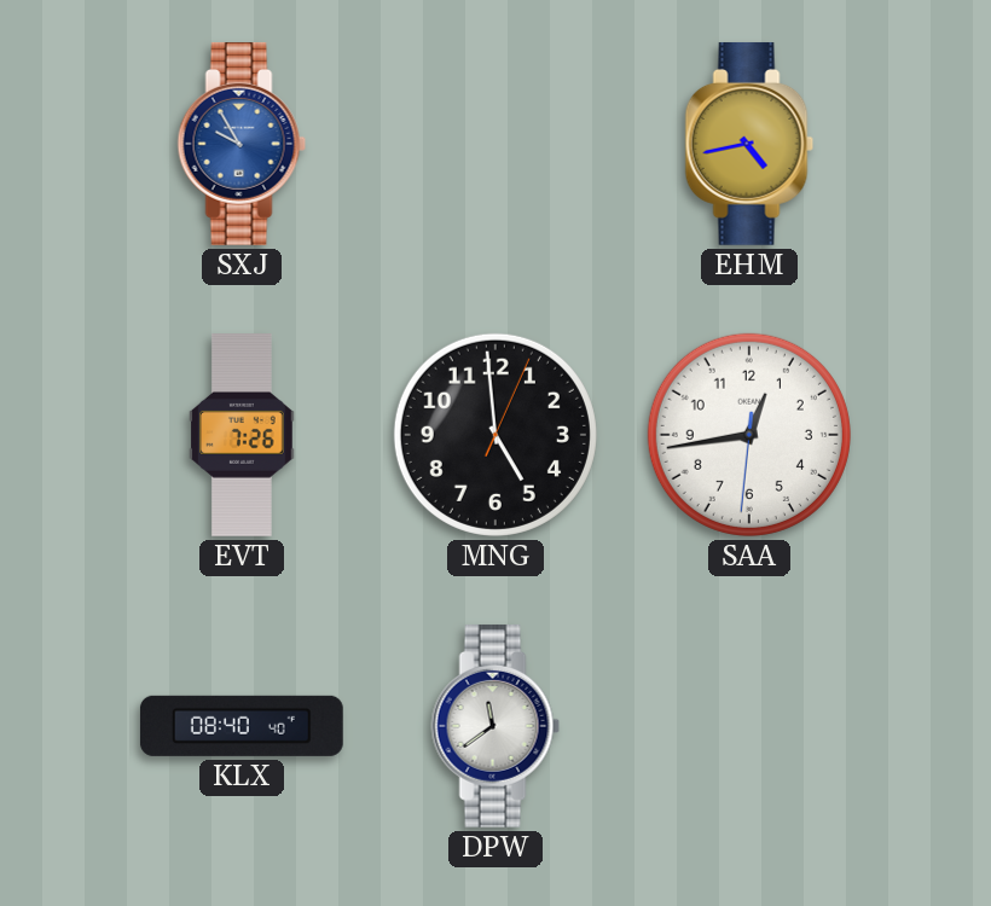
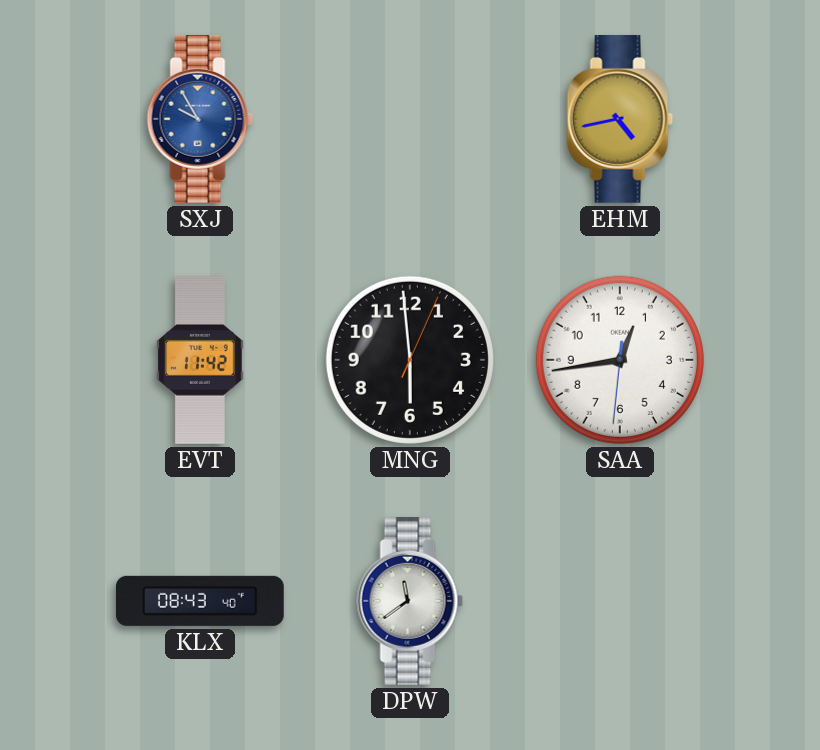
EVT: 7:26 -> 11:42
MNG: 4:59 -> 5:59
KLX: 08:40 -> 08:43
